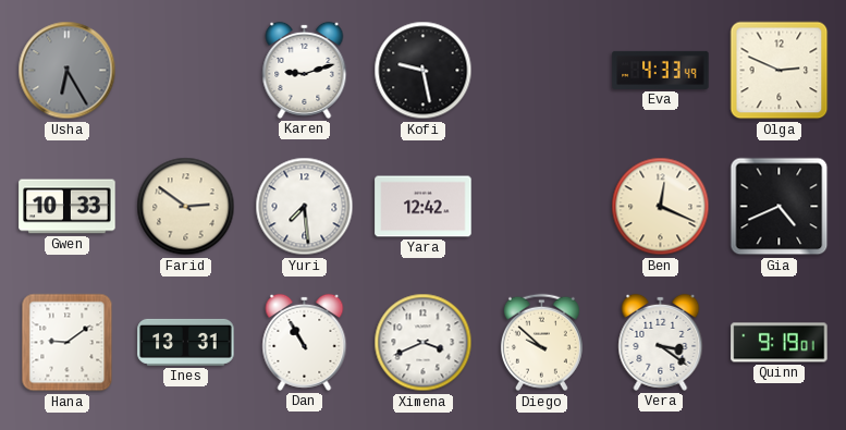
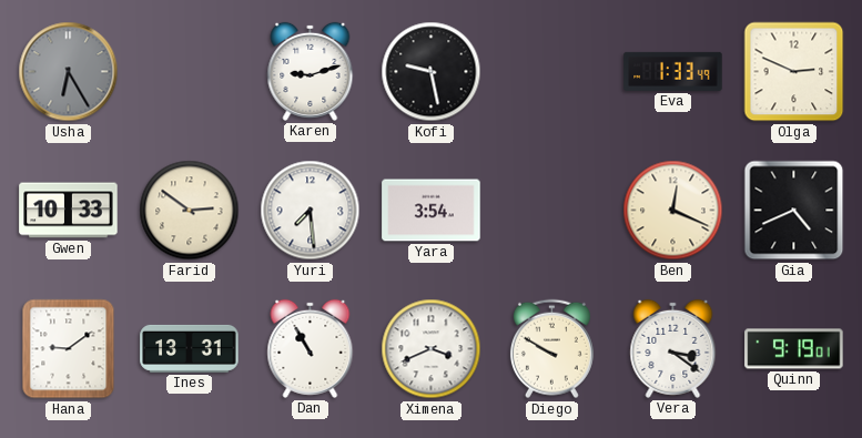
Eva: 4:33 -> 1:33
Yara: 12:42 -> 3:54
Diego: 9:52 -> 9:50
